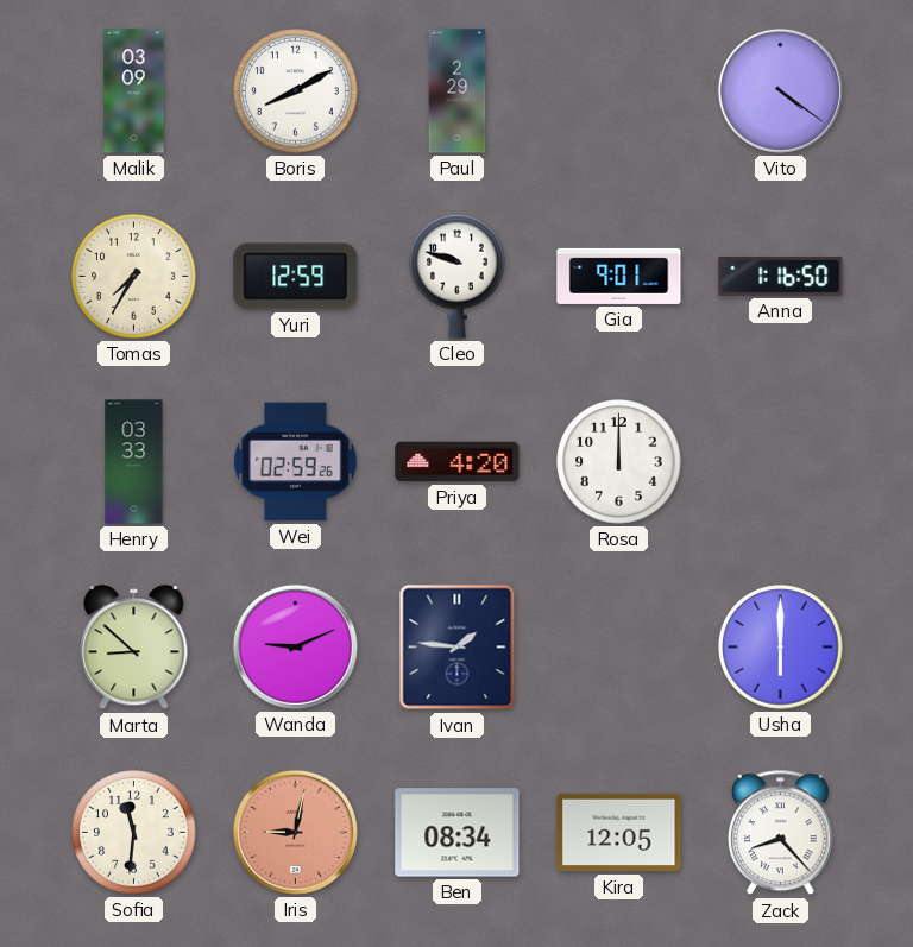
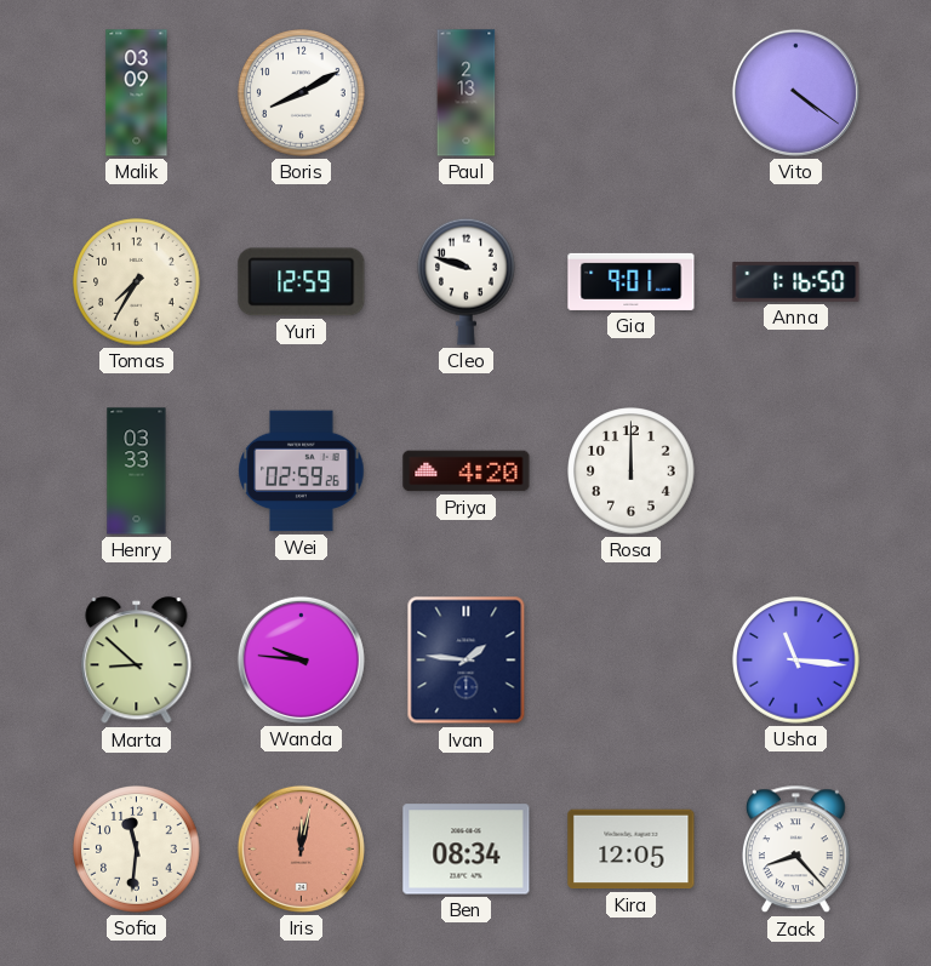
Paul: 2:29 -> 2:13
Wanda: 9:11 -> 9:46
Usha: 6:00 -> 11:16
Iris: 9:02 -> 12:02
